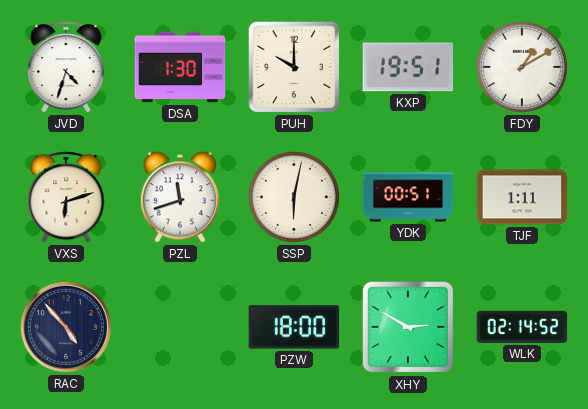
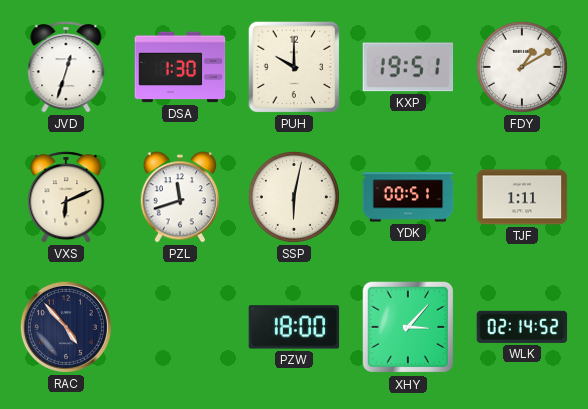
JVD: 4:33 -> 12:33
VXS: 6:12 -> 6:11
XHY: 2:50 -> 3:07
